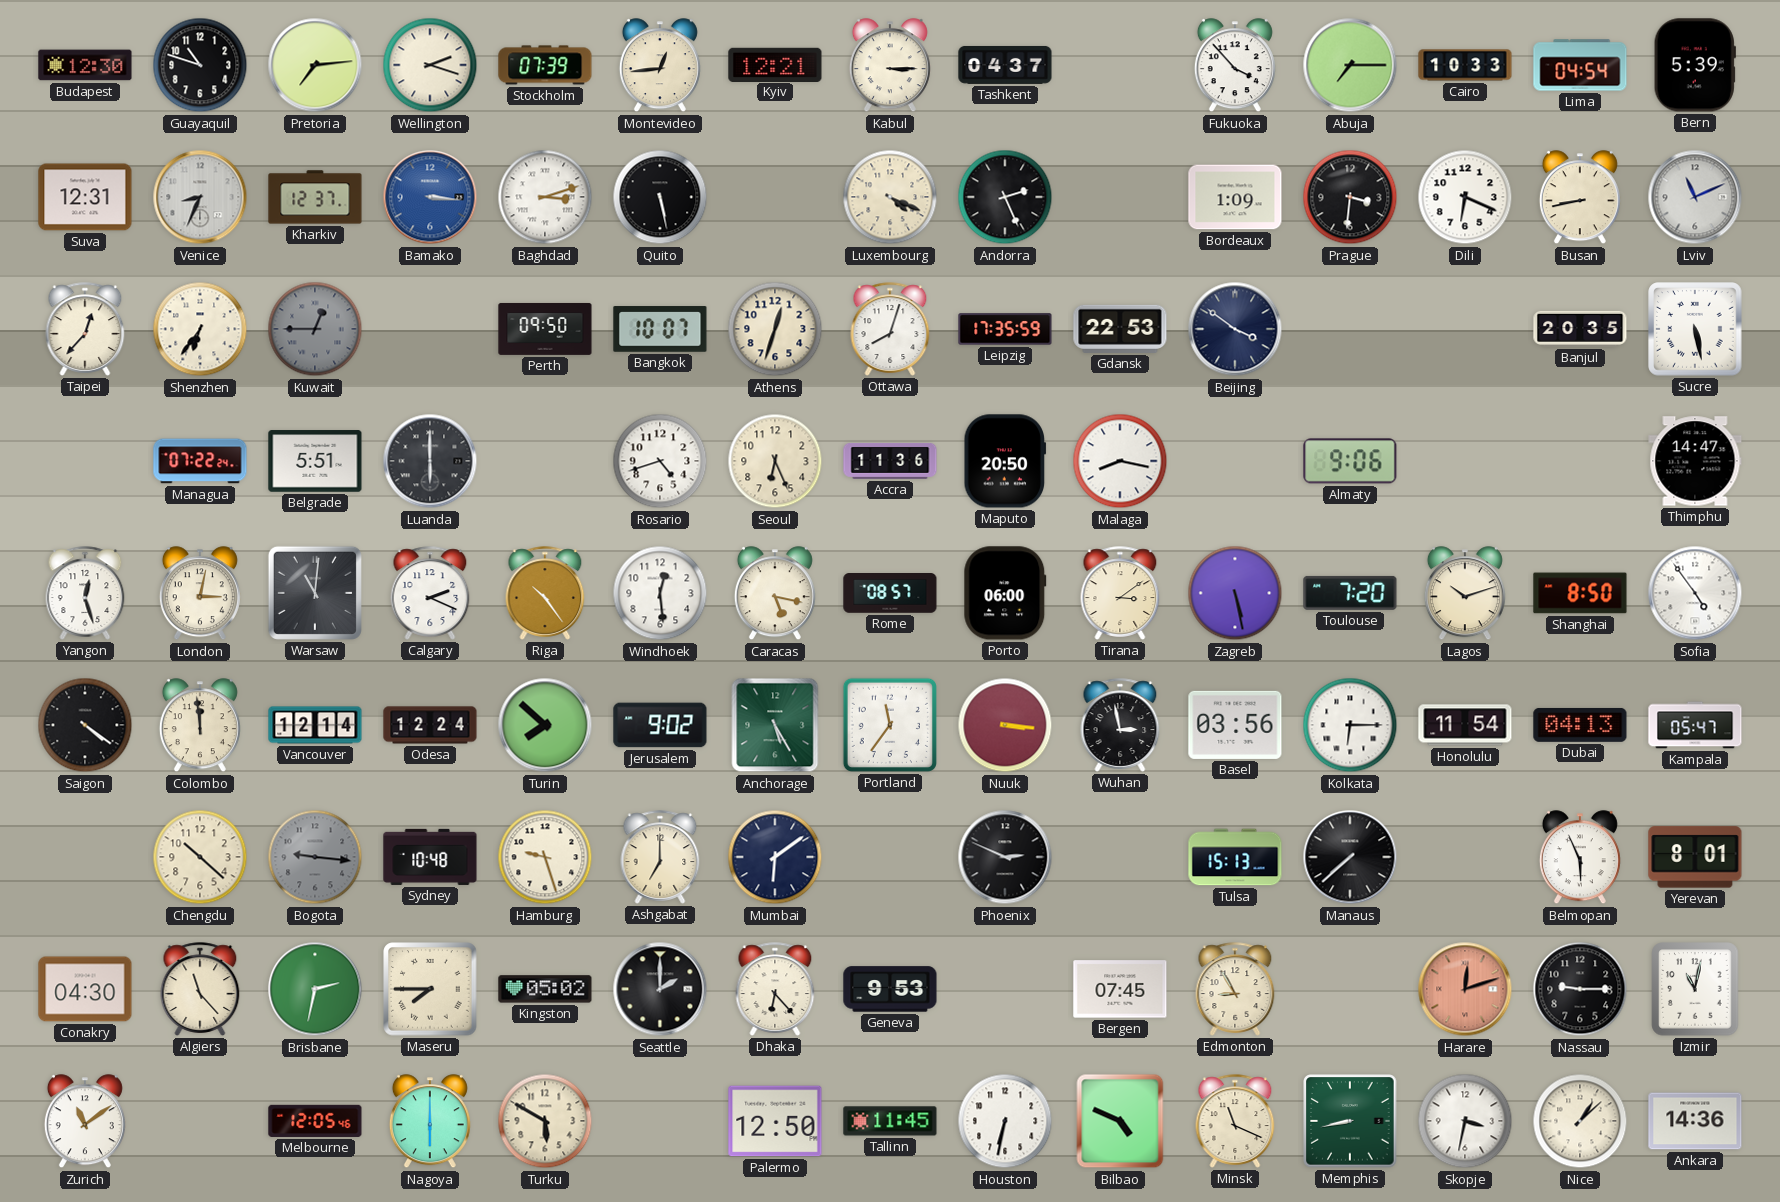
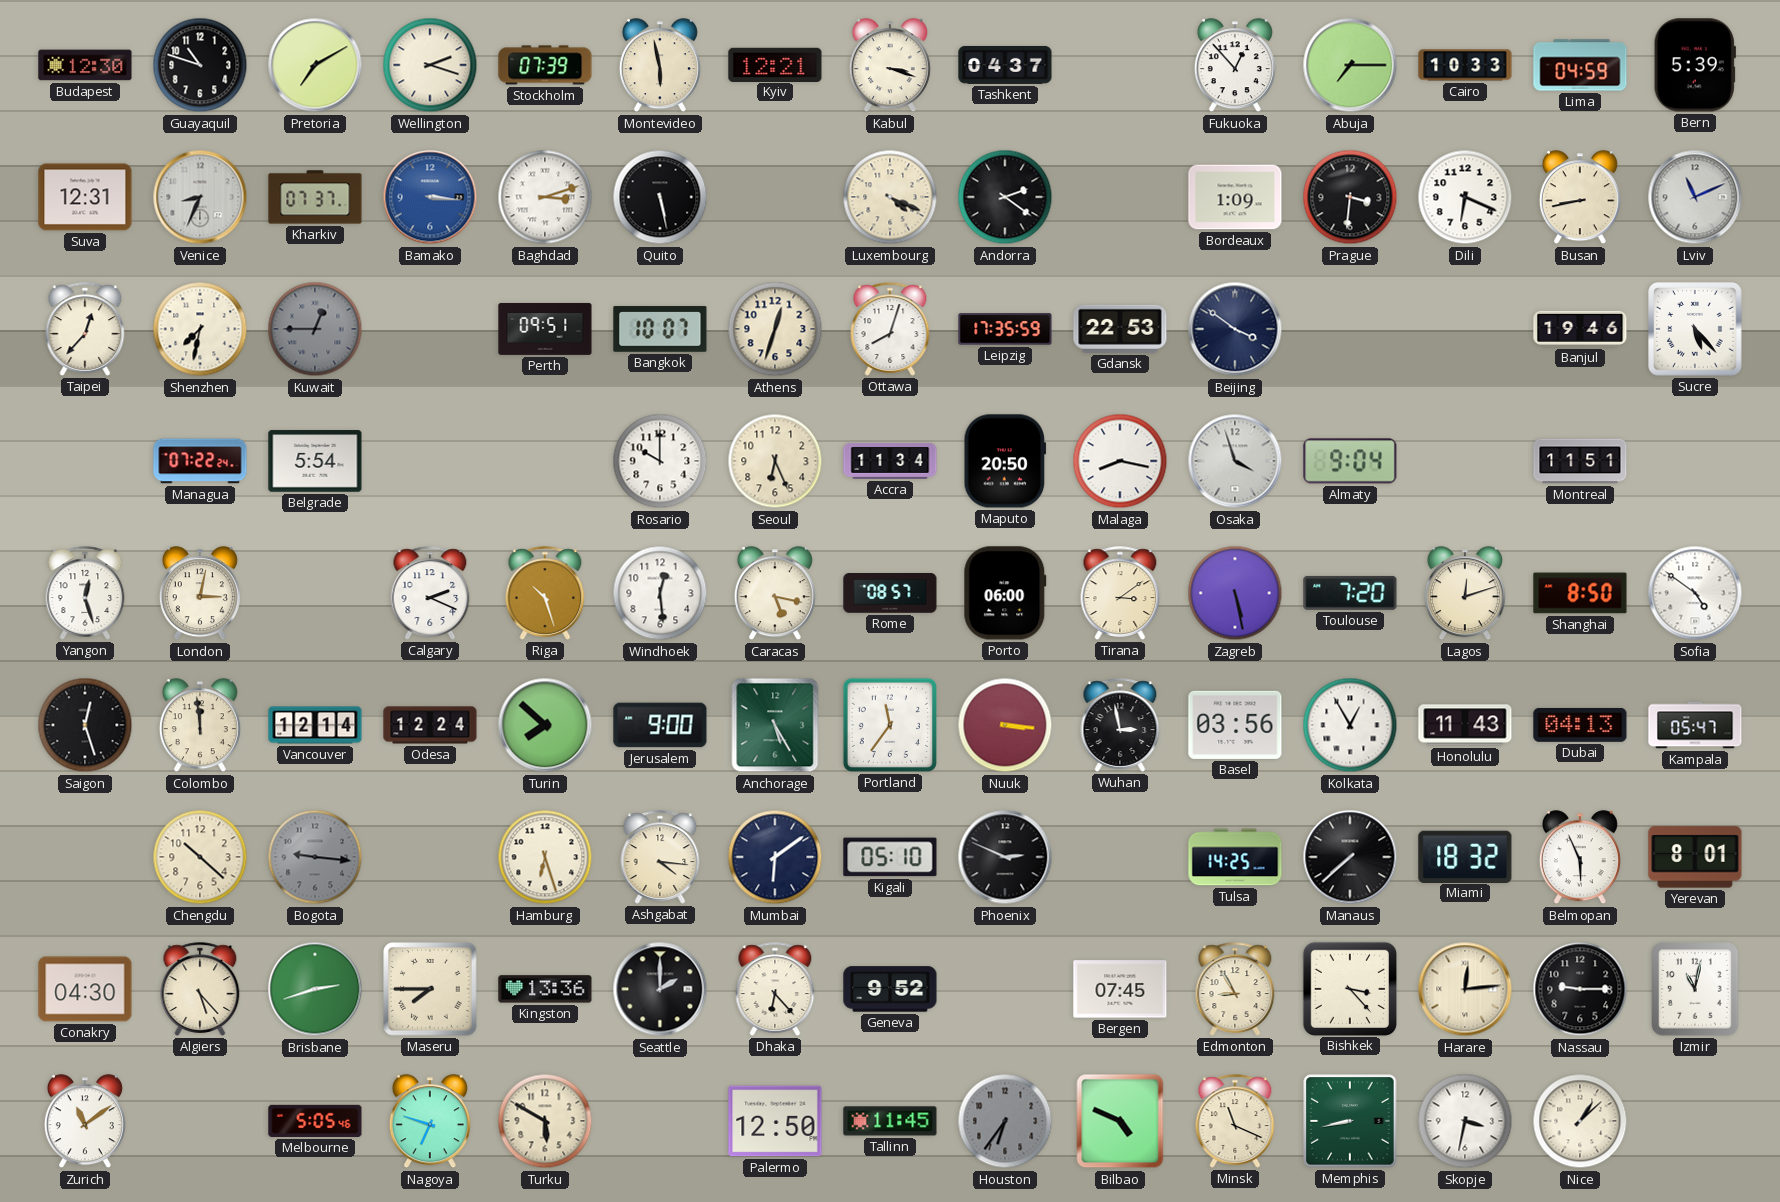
Pretoria: 7:14 -> 7:10
Montevideo: 12:44 -> 5:58
Kabul: 3:15 -> 3:18
Fukuoka: 3:53 -> 12:53
Lima: 04:54 -> 04:59
Kharkiv: 12:37 -> 07:37
Andorra: 2:26 -> 2:21
Shenzhen: 6:36 -> 7:32
Perth: 09:50 -> 09:51
Banjul: 20:35 -> 19:46
Sucre: 5:28 -> 5:23
Belgrade: 5:51 -> 5:54
Luanda: 6:00 -> none
Rosario: 4:42 -> 10:00
Accra: 11:36 -> 11:34
Osaka: none -> 3:57
Almaty: 9:06 -> 9:04
Montreal: none -> 11:51
Thimphu: 14:47 -> none
Warsaw: 11:01 -> none
Riga: 10:24 -> 10:27
Lagos: 10:12 -> 12:12
Sofia: 4:54 -> 4:51
Saigon: 4:21 -> 12:27
Jerusalem: 9:02 -> 9:00
Kolkata: 6:15 -> 12:55
Honolulu: 11:54 -> 11:43
Sydney: 10:48 -> none
Hamburg: 9:27 -> 6:27
Ashgabat: 7:00 -> 4:16
Kigali: none -> 05:10
Tulsa: 15:13 -> 14:25
Miami: none -> 18:32
Algiers: 11:23 -> 5:23
Brisbane: 2:32 -> 2:42
Kingston: 05:02 -> 13:36
Geneva: 9:53 -> 9:52
Bishkek: none -> 3:23
Harare: 12:12 -> 12:14
Harare dial: salmon -> cream
Melbourne: 12:05 -> 5:05
Nagoya: 6:00 -> 6:48
Houston: 6:32 -> 6:36
Houston dial: white -> grey
Ankara: 14:36 -> none
